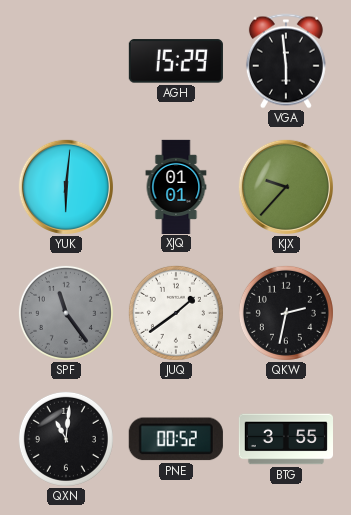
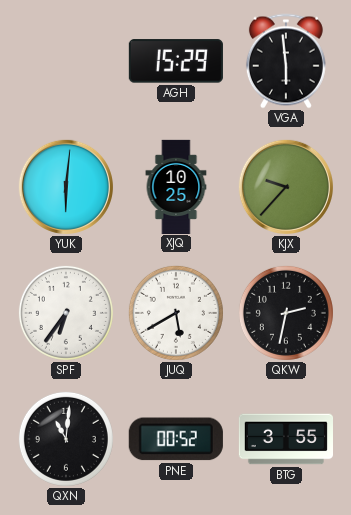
XJQ: 01:01 -> 10:25
SPF: 11:24 -> 6:36
SPF dial: grey -> white
JUQ: 1:39 -> 5:40
